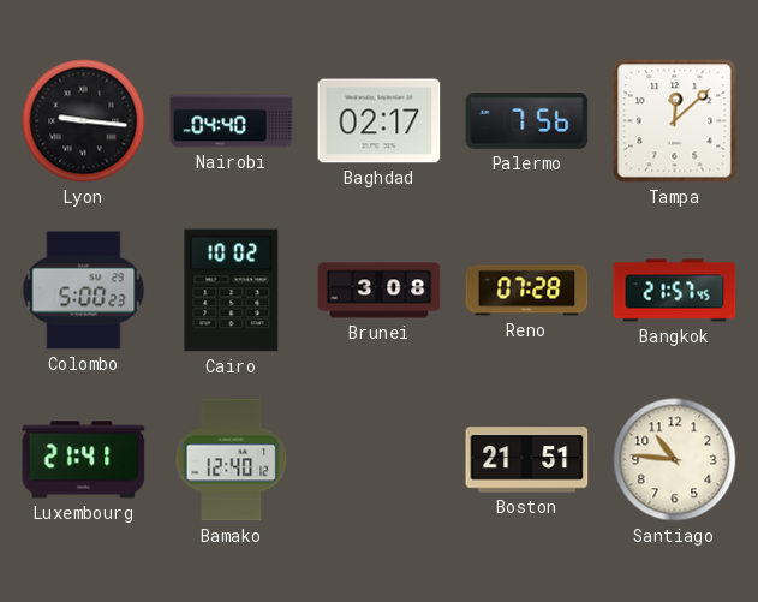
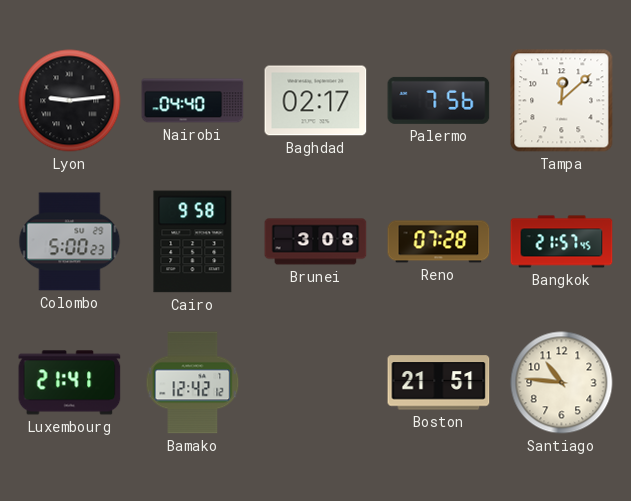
Lyon: 9:16 -> 9:14
Cairo: 10:02 -> 9:58
Bamako: 12:40 -> 12:42
